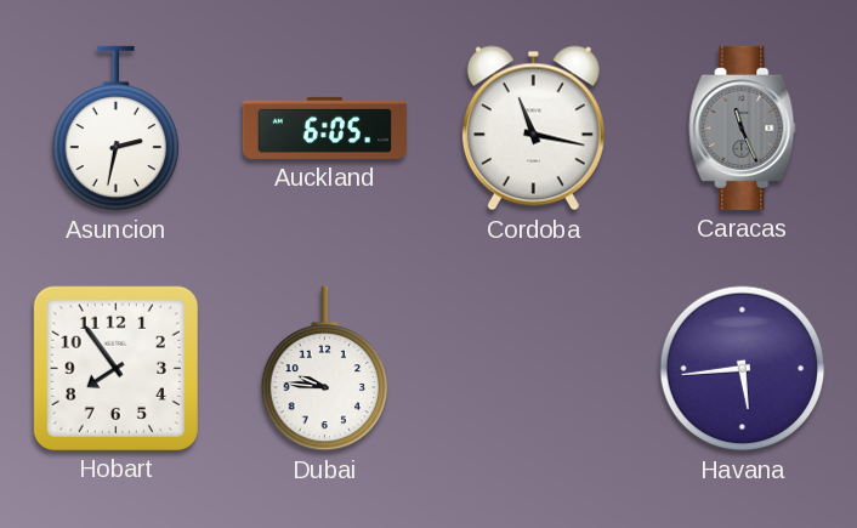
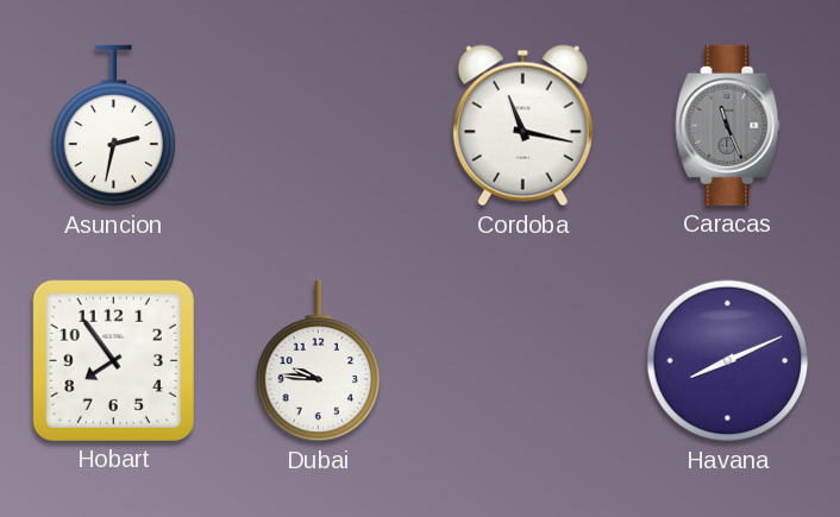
Auckland: 6:05 -> none
Havana: 5:44 -> 8:11
